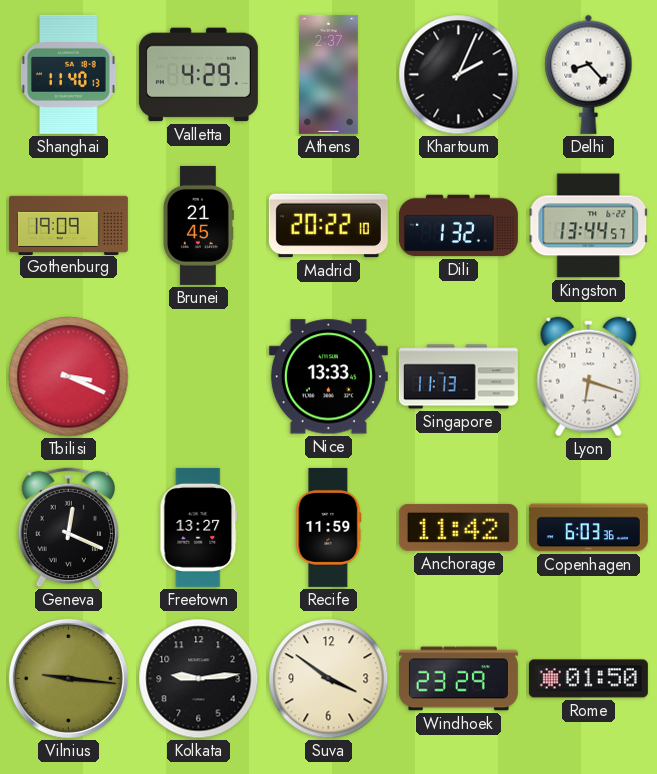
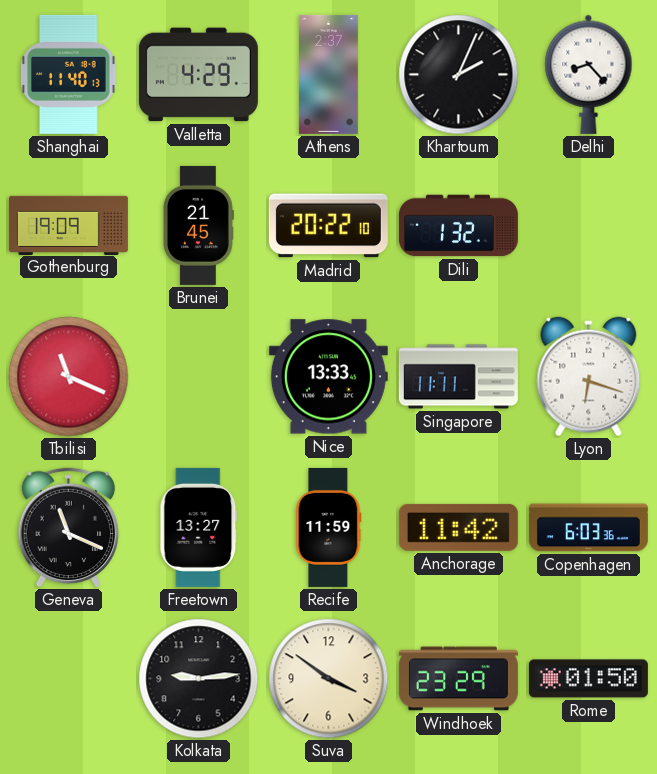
Kingston: 13:44 -> none
Tbilisi: 3:19 -> 11:19
Singapore: 11:13 -> 11:11
Geneva: 12:19 -> 11:19
Vilnius: 9:16 -> none
